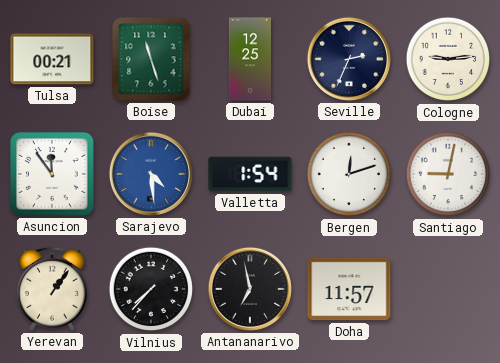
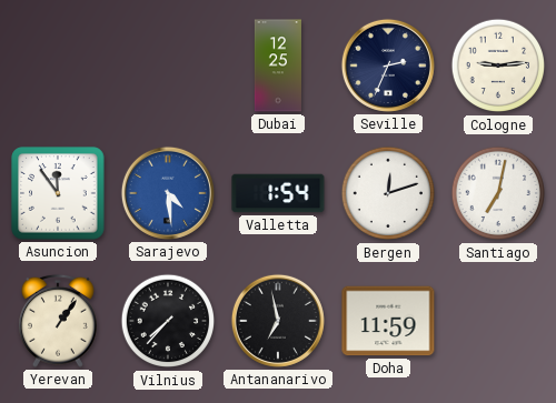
Tulsa: 00:21 -> none
Boise: 11:27 -> none
Santiago: 9:02 -> 7:02
Doha: 11:57 -> 11:59
